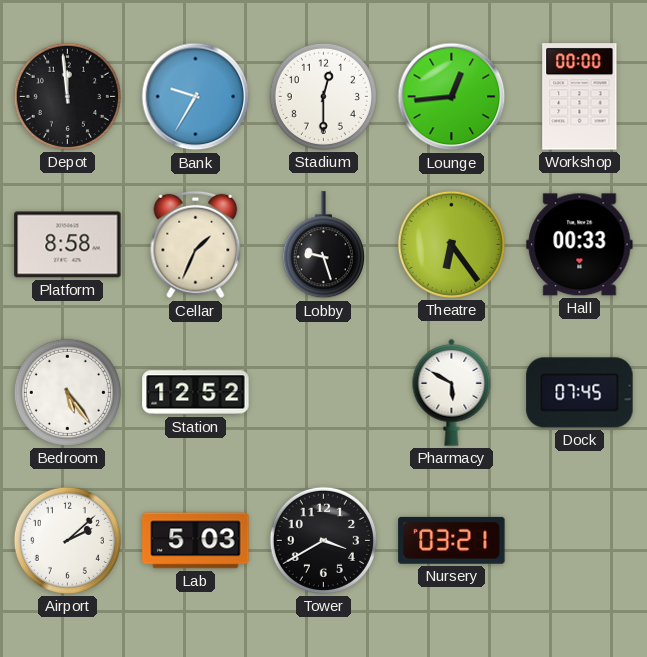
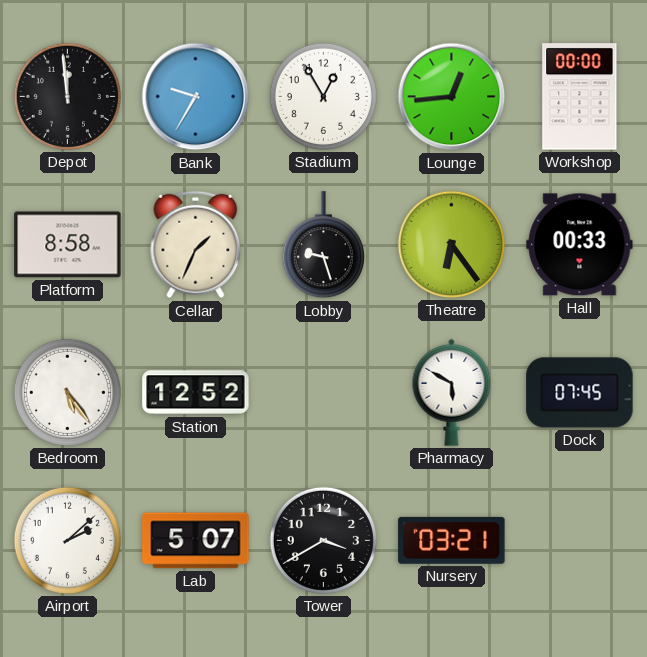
Stadium: 12:30 -> 12:55
Lab: 5:03 -> 5:07
